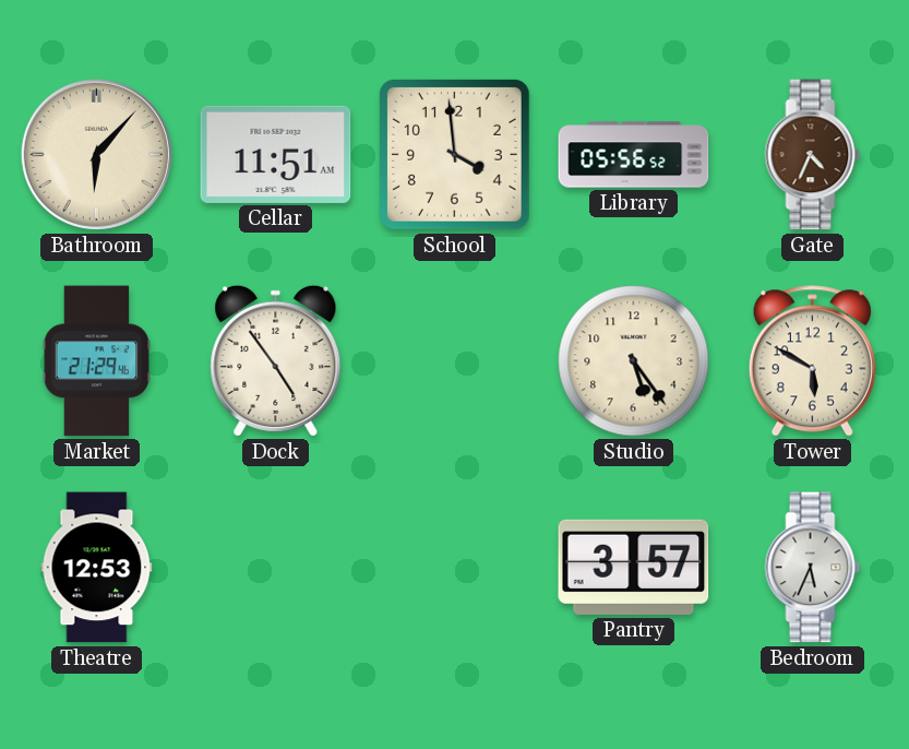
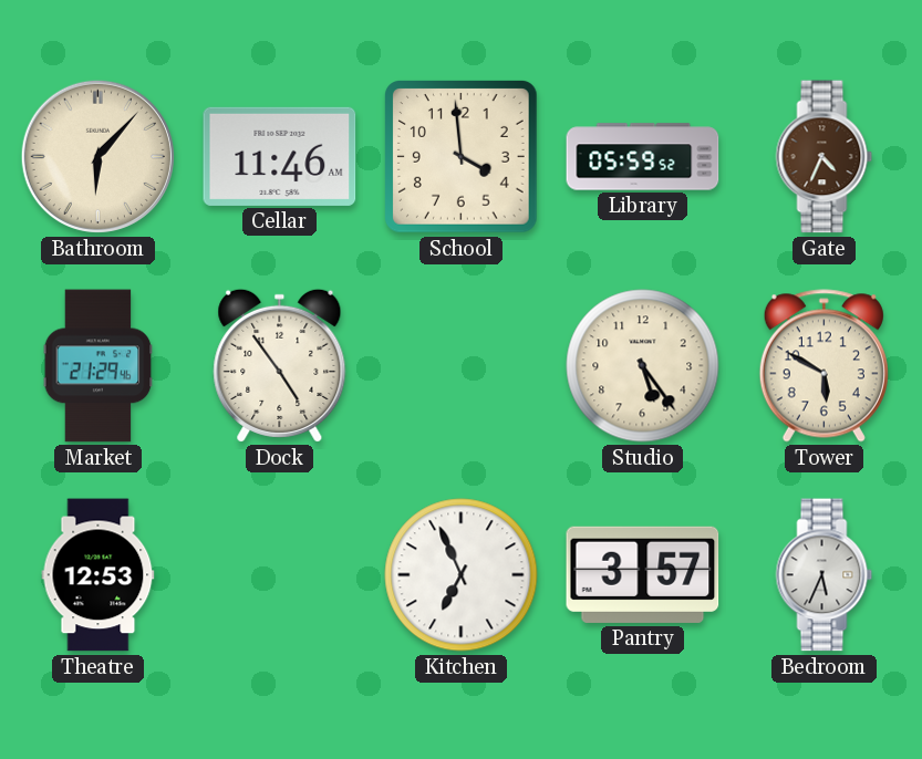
Cellar: 11:51 -> 11:46
Library: 05:56 -> 05:59
Kitchen: none -> 6:56
